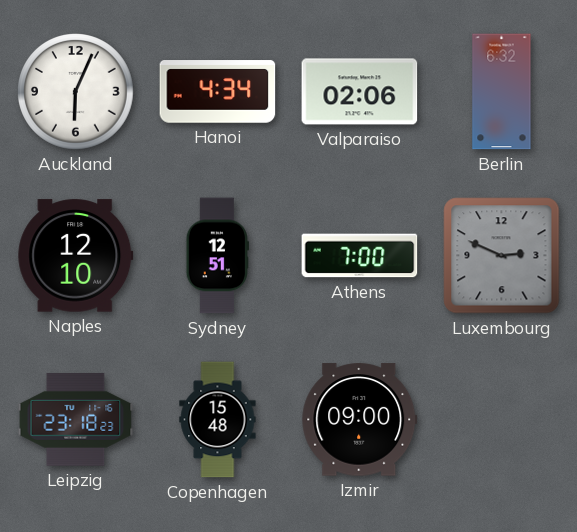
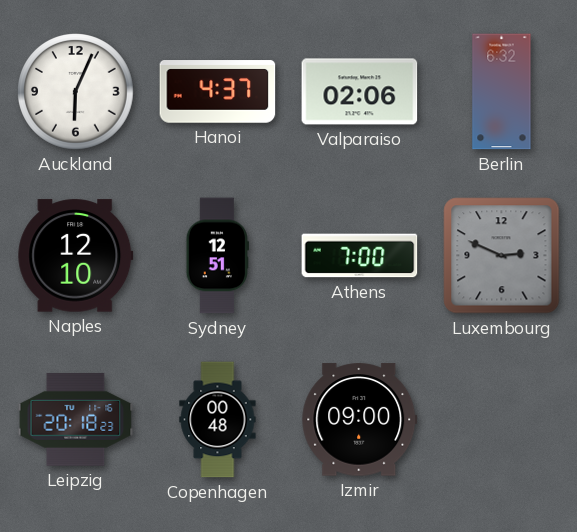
Hanoi: 4:34 -> 4:37
Leipzig: 23:18 -> 20:18
Copenhagen: 15:48 -> 00:48
